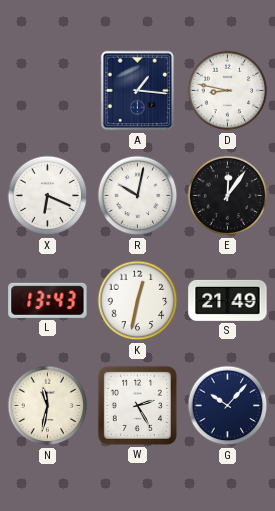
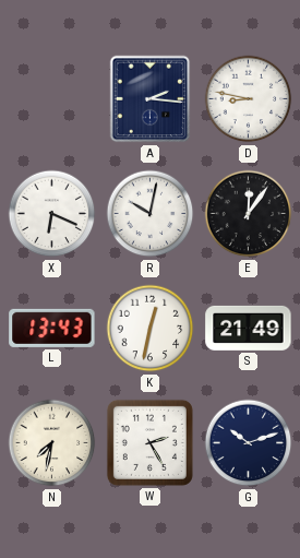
A: 1:16 -> 2:16
N: 11:32 -> 7:32
G: 10:07 -> 10:12
